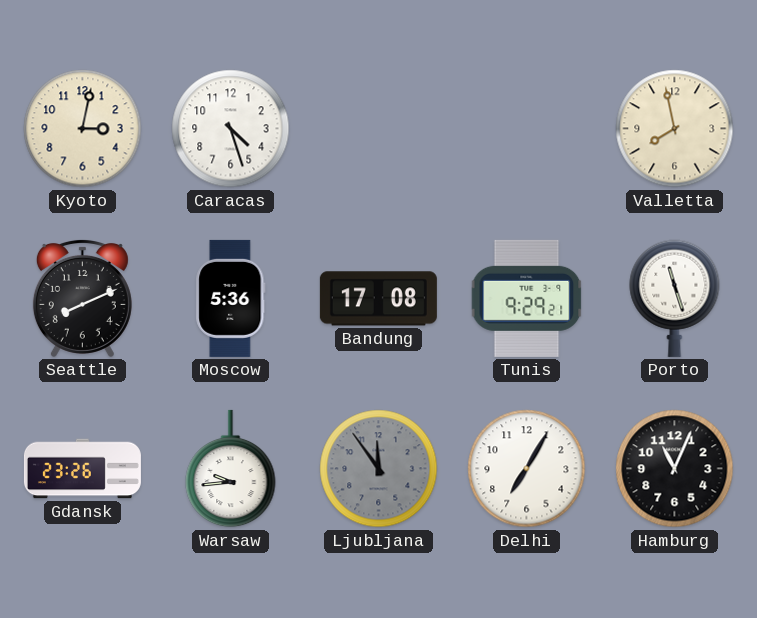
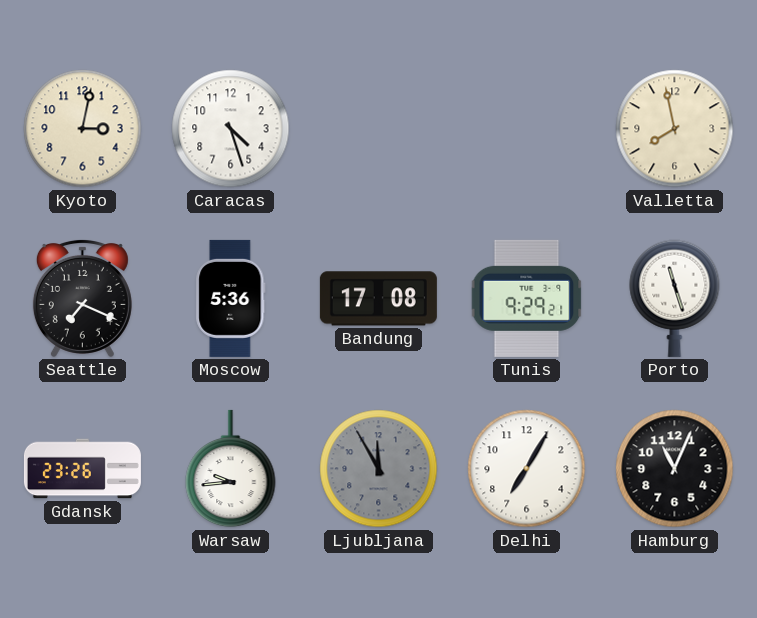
Seattle: 8:11 -> 7:19
Ljubljana: 11:54 -> 11:55
